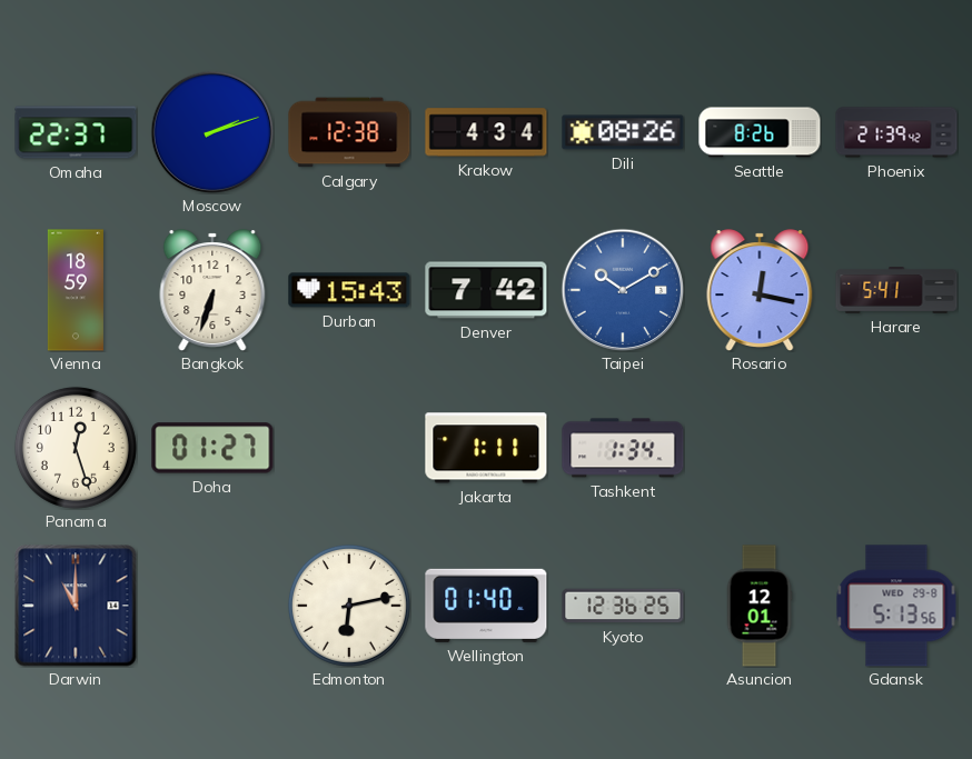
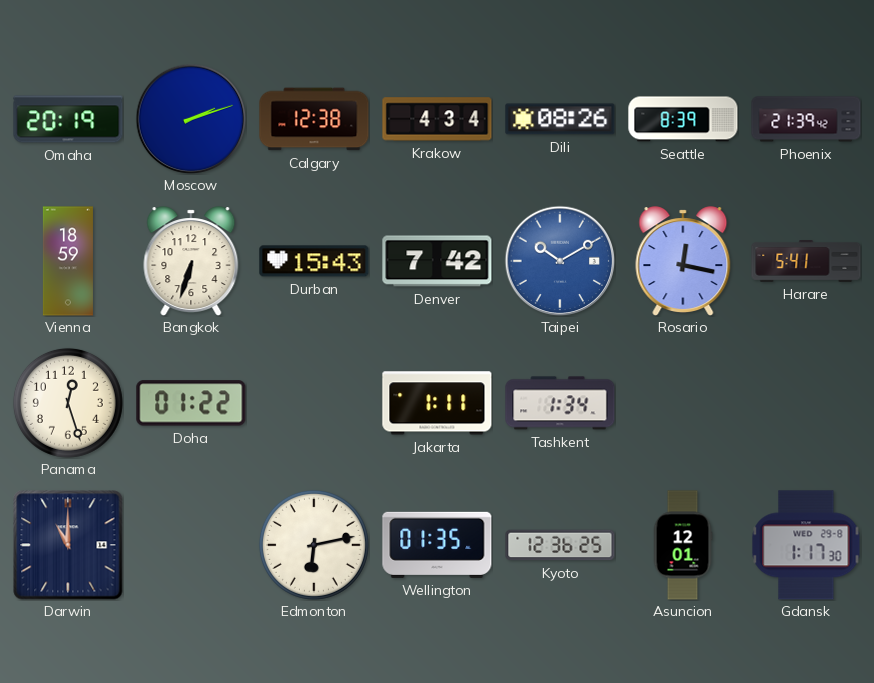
Omaha: 22:37 -> 20:19
Seattle: 8:26 -> 8:39
Doha: 01:27 -> 01:22
Wellington: 01:40 -> 01:35
Gdansk: 5:13 -> 1:17
